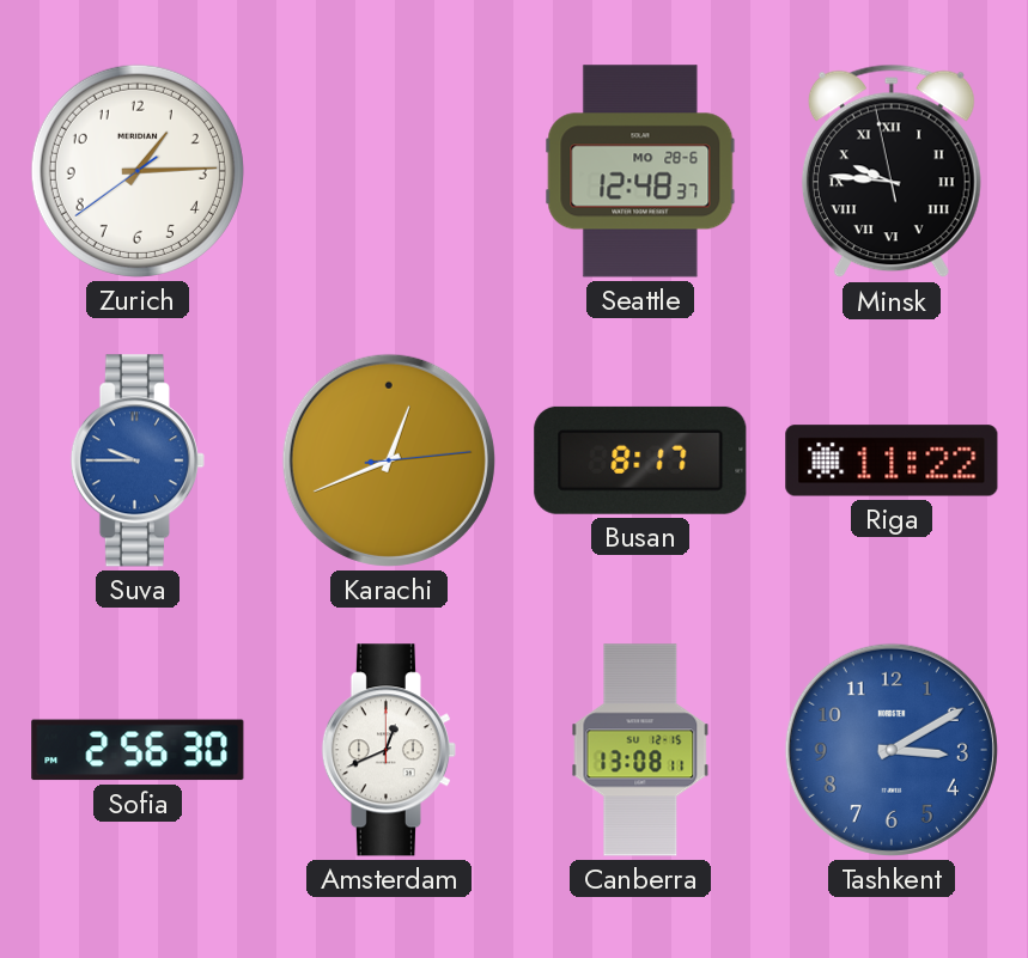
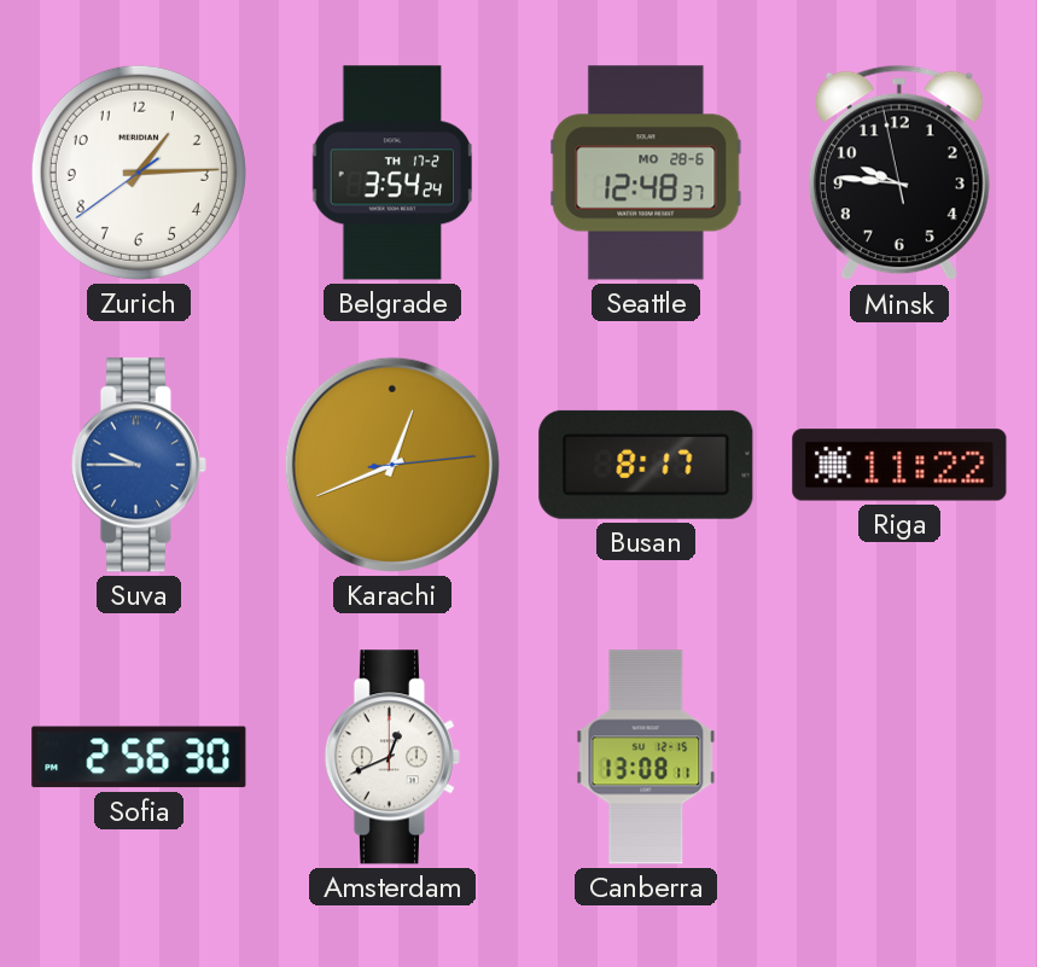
Belgrade: none -> 3:54
Minsk numerals: Roman -> Arabic
Tashkent: 3:10 -> none
